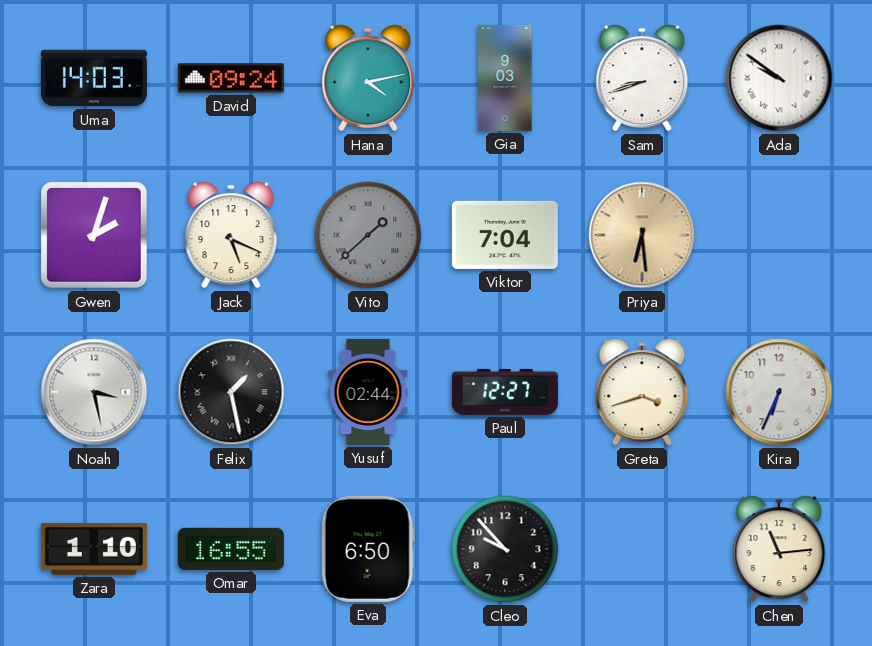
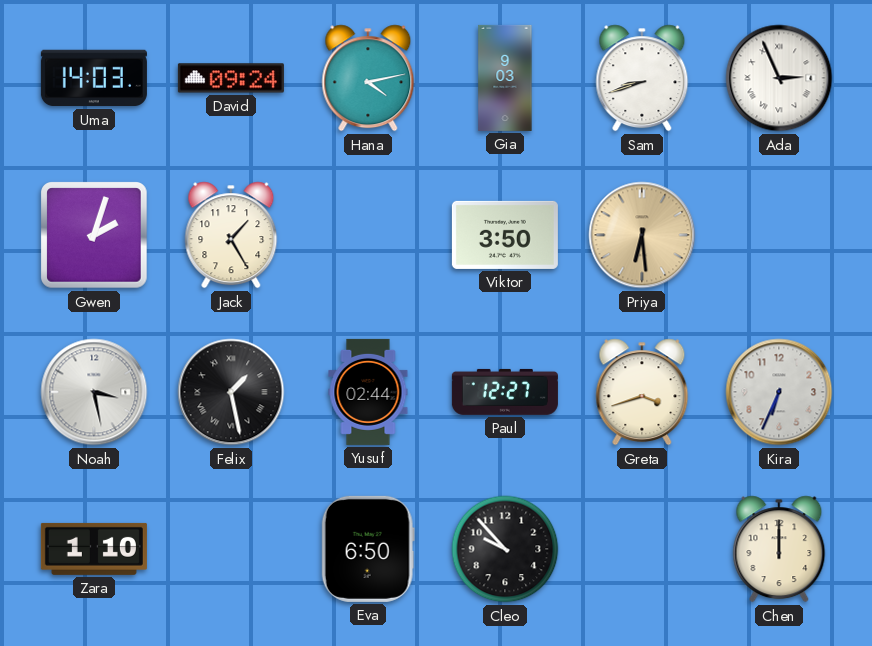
Ada: 9:51 -> 2:56
Jack: 5:19 -> 1:25
Vito: 1:38 -> none
Viktor: 7:04 -> 3:50
Omar: 16:55 -> none
Chen: 11:14 -> 12:00
